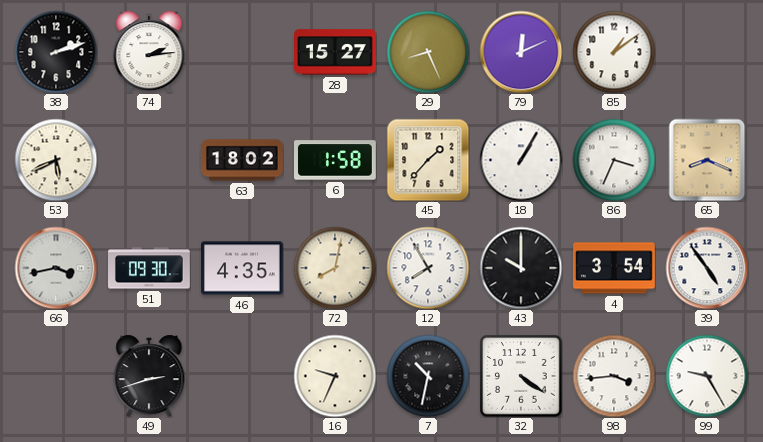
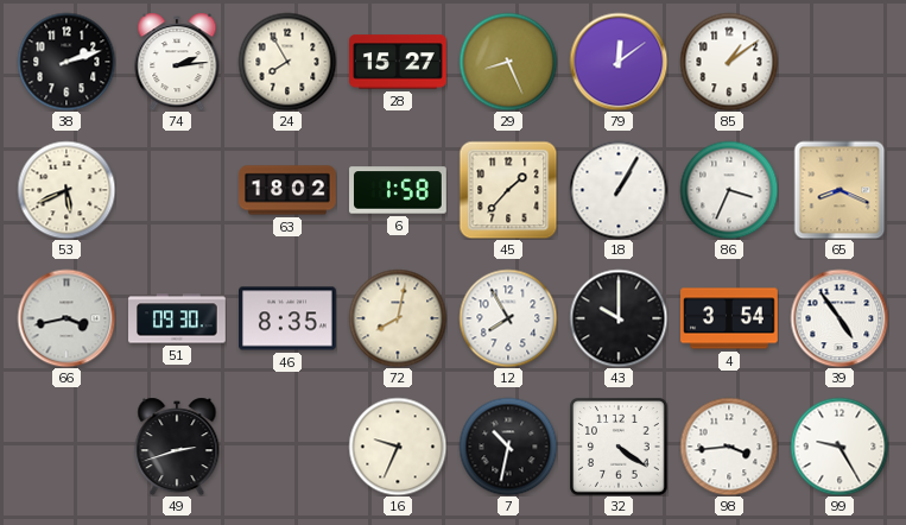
24: none -> 7:55
79: 12:11 -> 12:09
46: 4:35 -> 8:35
